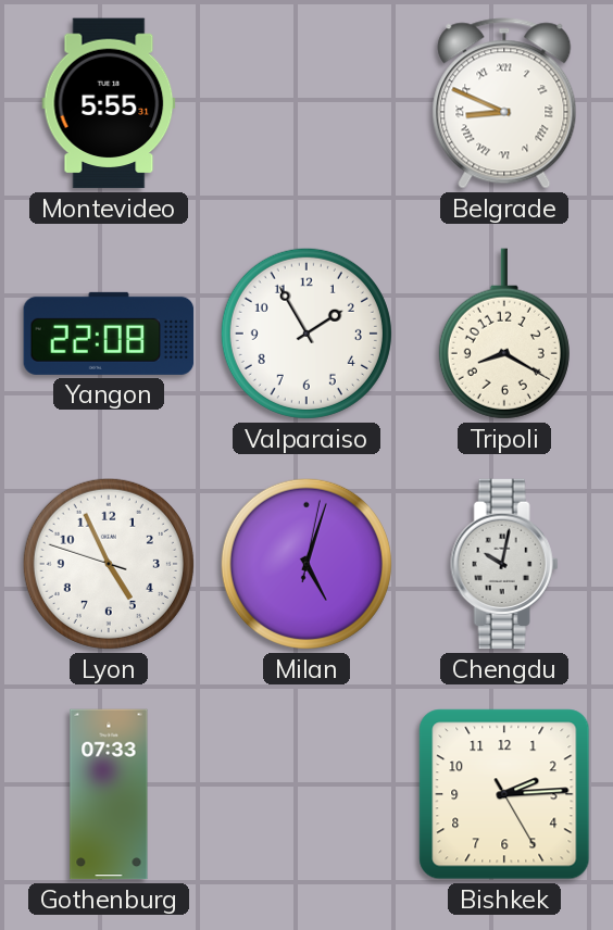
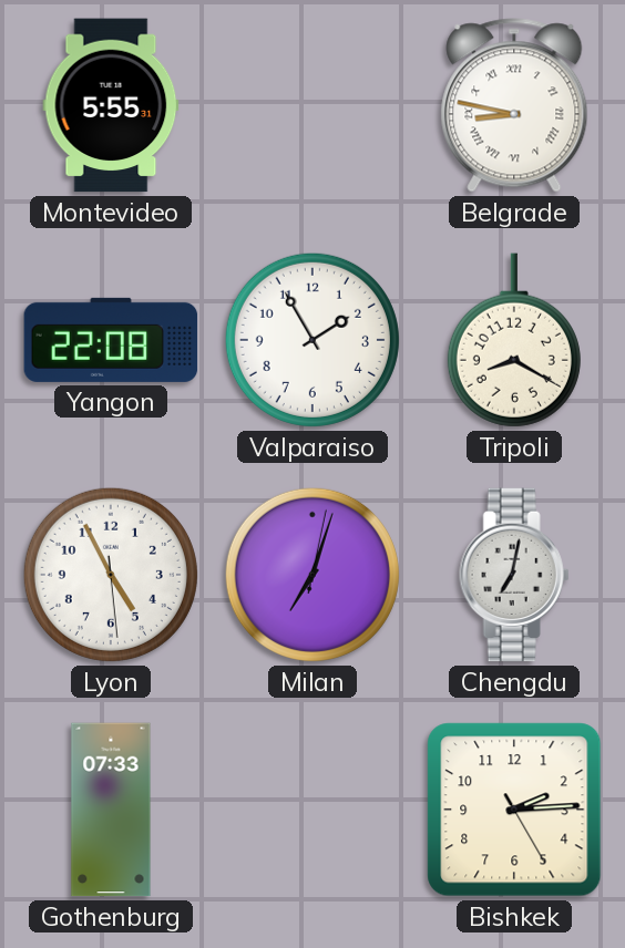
Belgrade: 8:49 -> 8:47
Lyon: 4:55:48 -> 4:55:29
Milan: 5:03 -> 7:03
Chengdu: 10:02 -> 7:02
